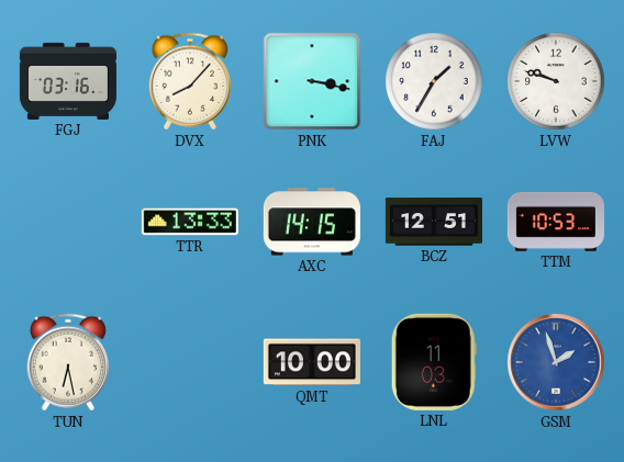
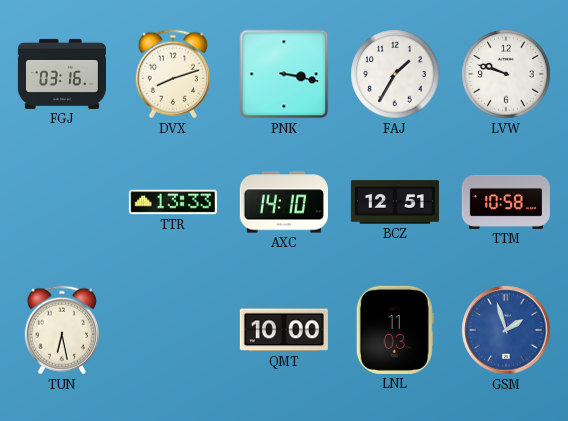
DVX: 8:07 -> 8:12
AXC: 14:15 -> 14:10
TTM: 10:53 -> 10:58
